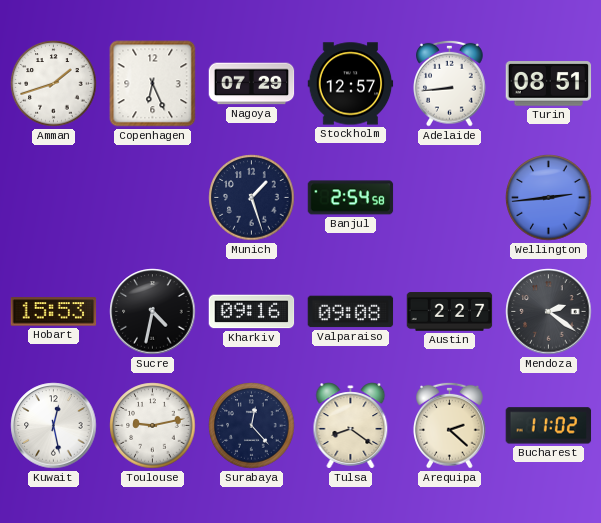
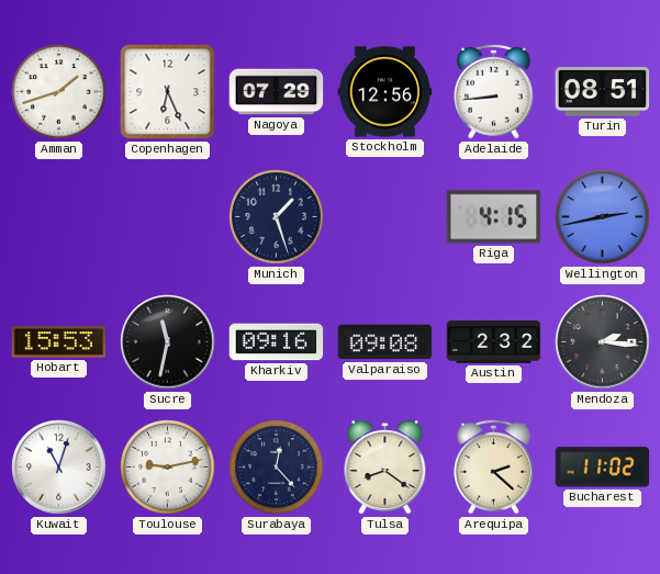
Stockholm: 12:57 -> 12:56
Banjul: 2:54 -> none
Riga: none -> 4:15
Wellington: 2:44 -> 2:43
Sucre: 4:32 -> 11:32
Austin: 2:27 -> 2:32
Mendoza: 2:21 -> 2:16
Kuwait: 12:28 -> 11:03
